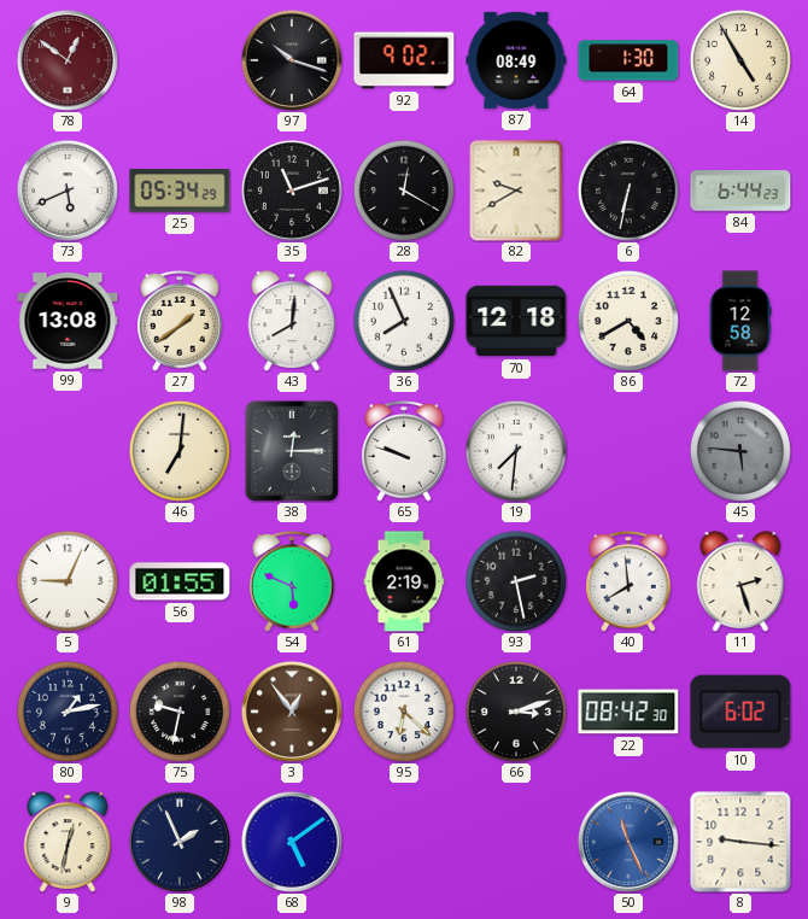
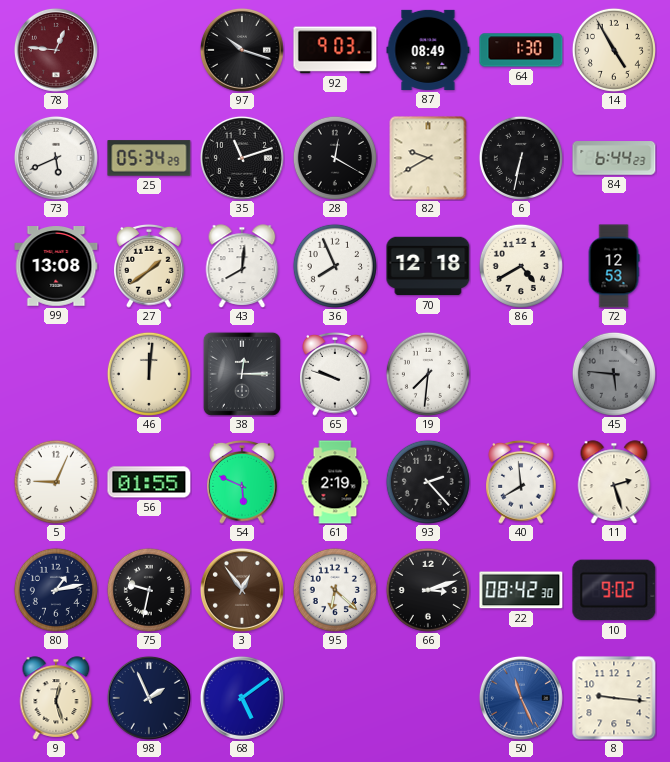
78: 12:51 -> 12:46
92: 9:02 -> 9:03
72: 12:58 -> 12:53
46: 7:01 -> 12:01
93: 2:28 -> 2:23
10: 6:02 -> 9:02
9: 12:32 -> 12:27
